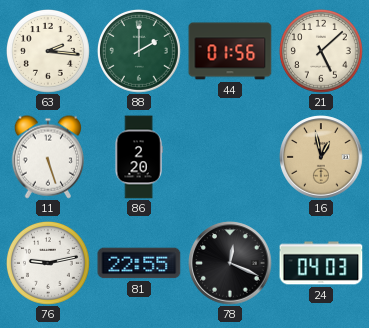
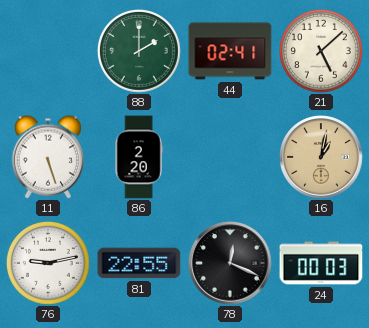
63: 2:16 -> none
44: 01:56 -> 02:41
16: 12:58 -> 1:02
24: 04:03 -> 00:03
